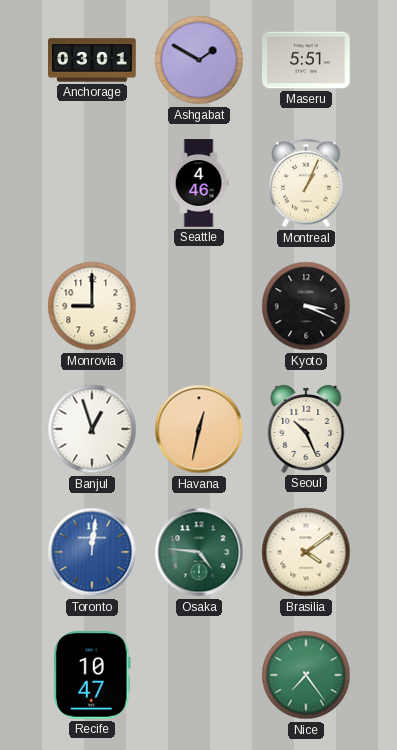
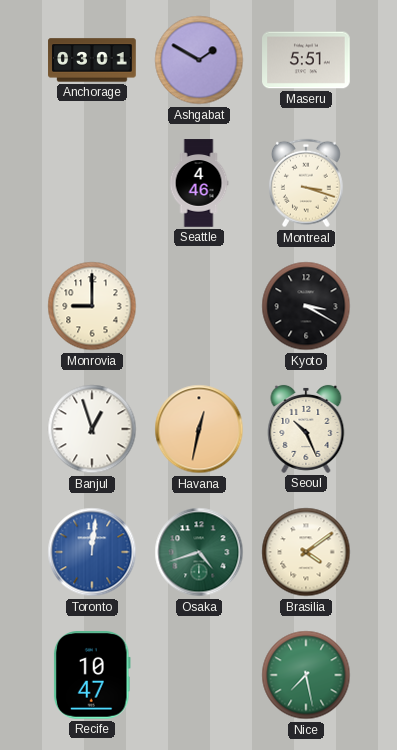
Montreal: 1:04 -> 3:18
Kyoto: 3:19 -> 3:20
Osaka: 4:46 -> 4:42
Nice: 7:24 -> 7:28
